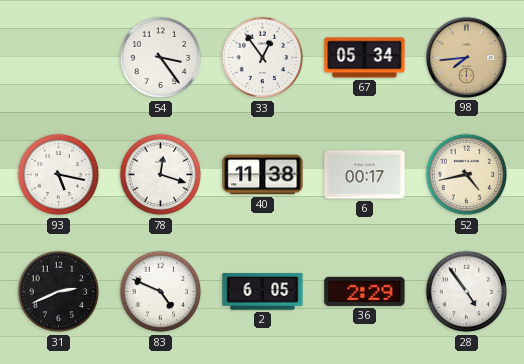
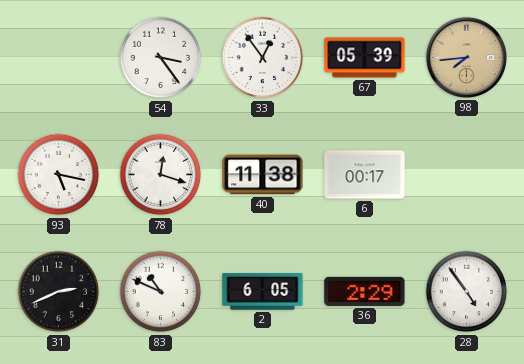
67: 05:34 -> 05:39
52: 4:43 -> none
83: 4:49 -> 10:49
